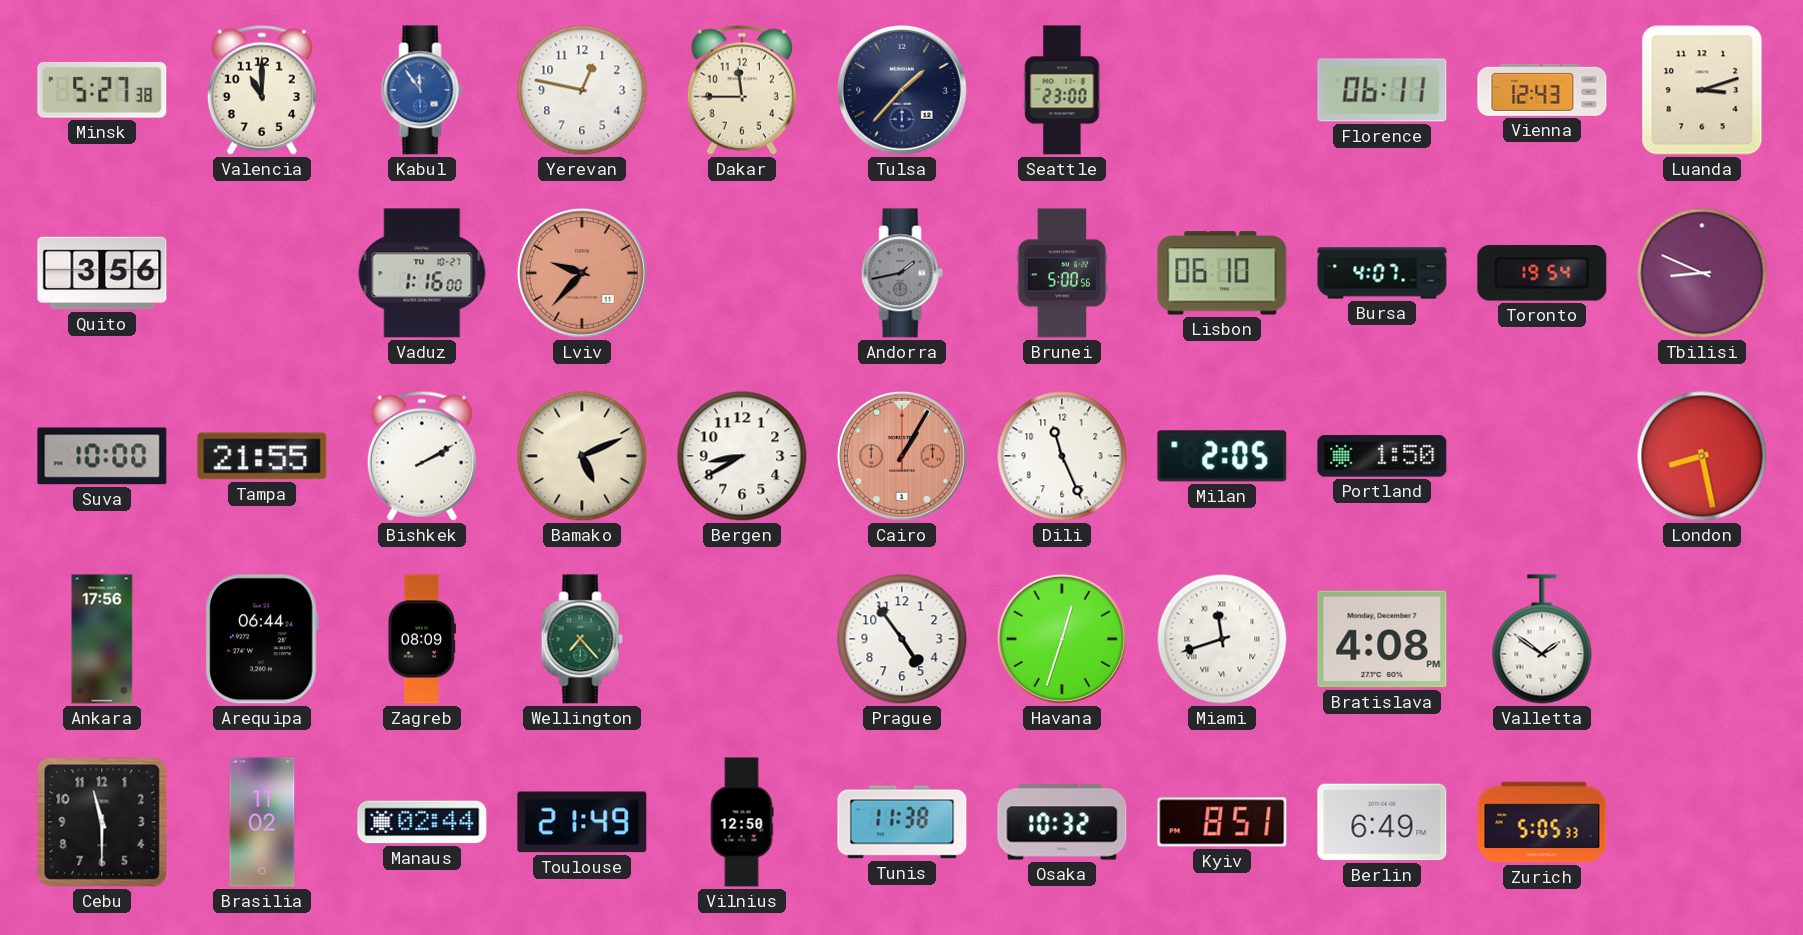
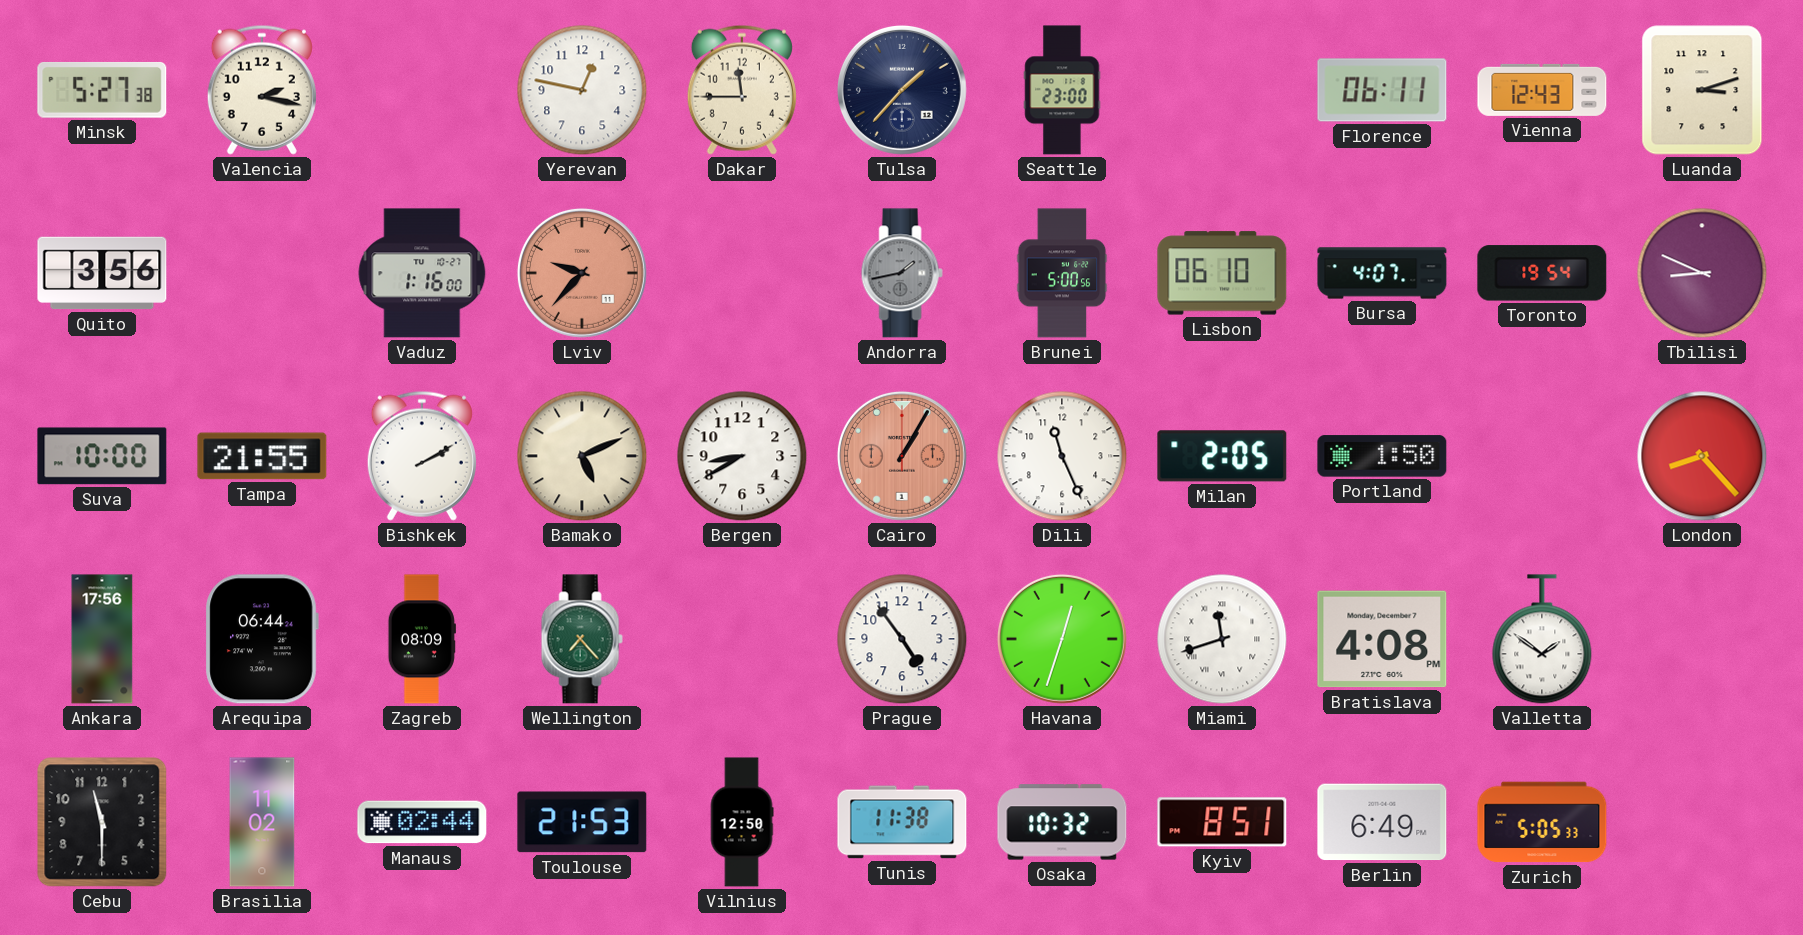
Valencia: 11:00 -> 2:17
Kabul: 11:54 -> none
London: 8:28 -> 8:23
Toulouse: 21:49 -> 21:53
